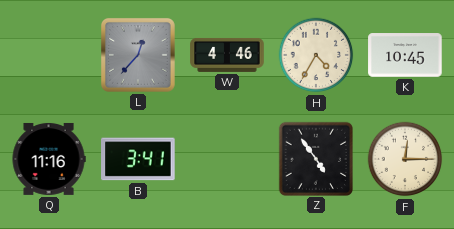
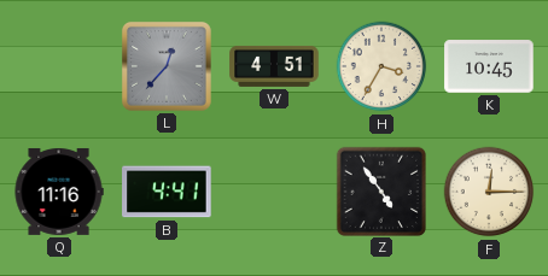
W: 4:46 -> 4:51
H: 4:35 -> 3:35
B: 3:41 -> 4:41
